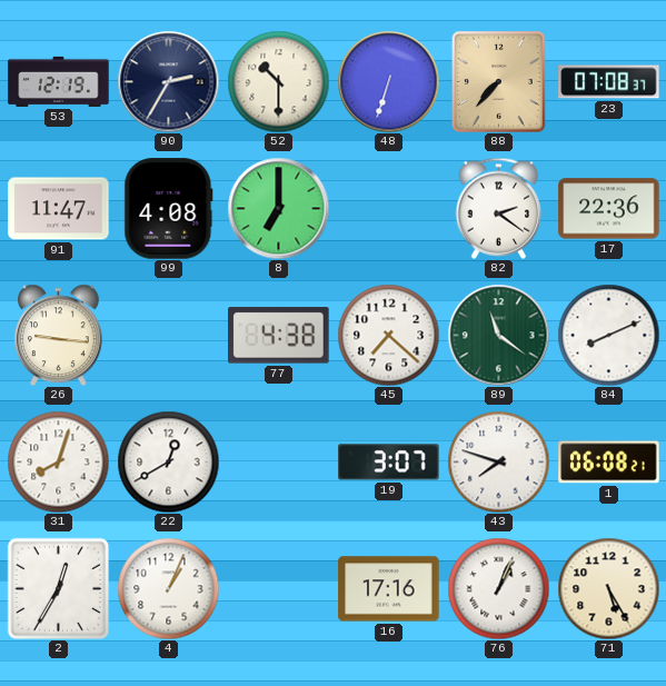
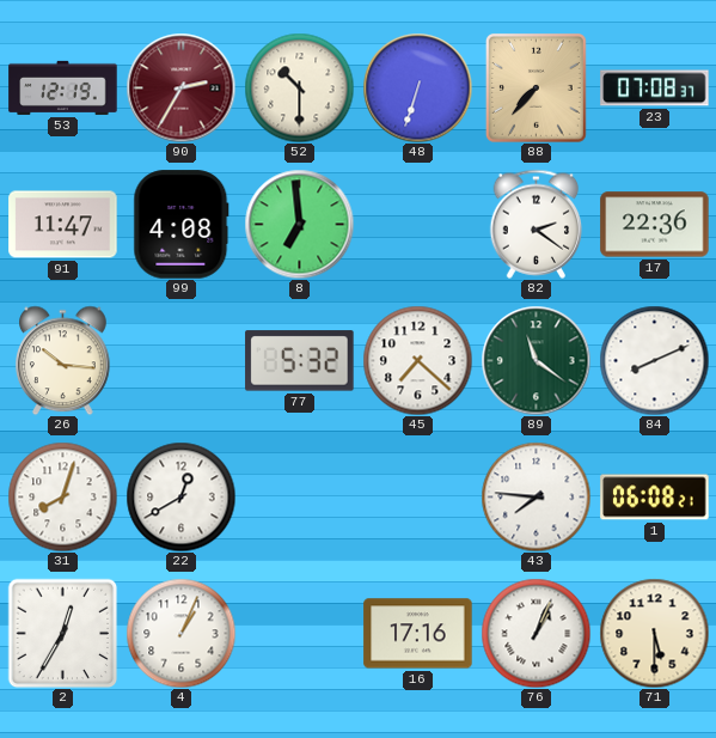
90 dial: navy -> burgundy
8: 7:00 -> 6:59
26: 9:16 -> 10:16
77: 4:38 -> 5:32
19: 3:07 -> none
43: 7:48 -> 7:46
71: 5:25 -> 5:30
